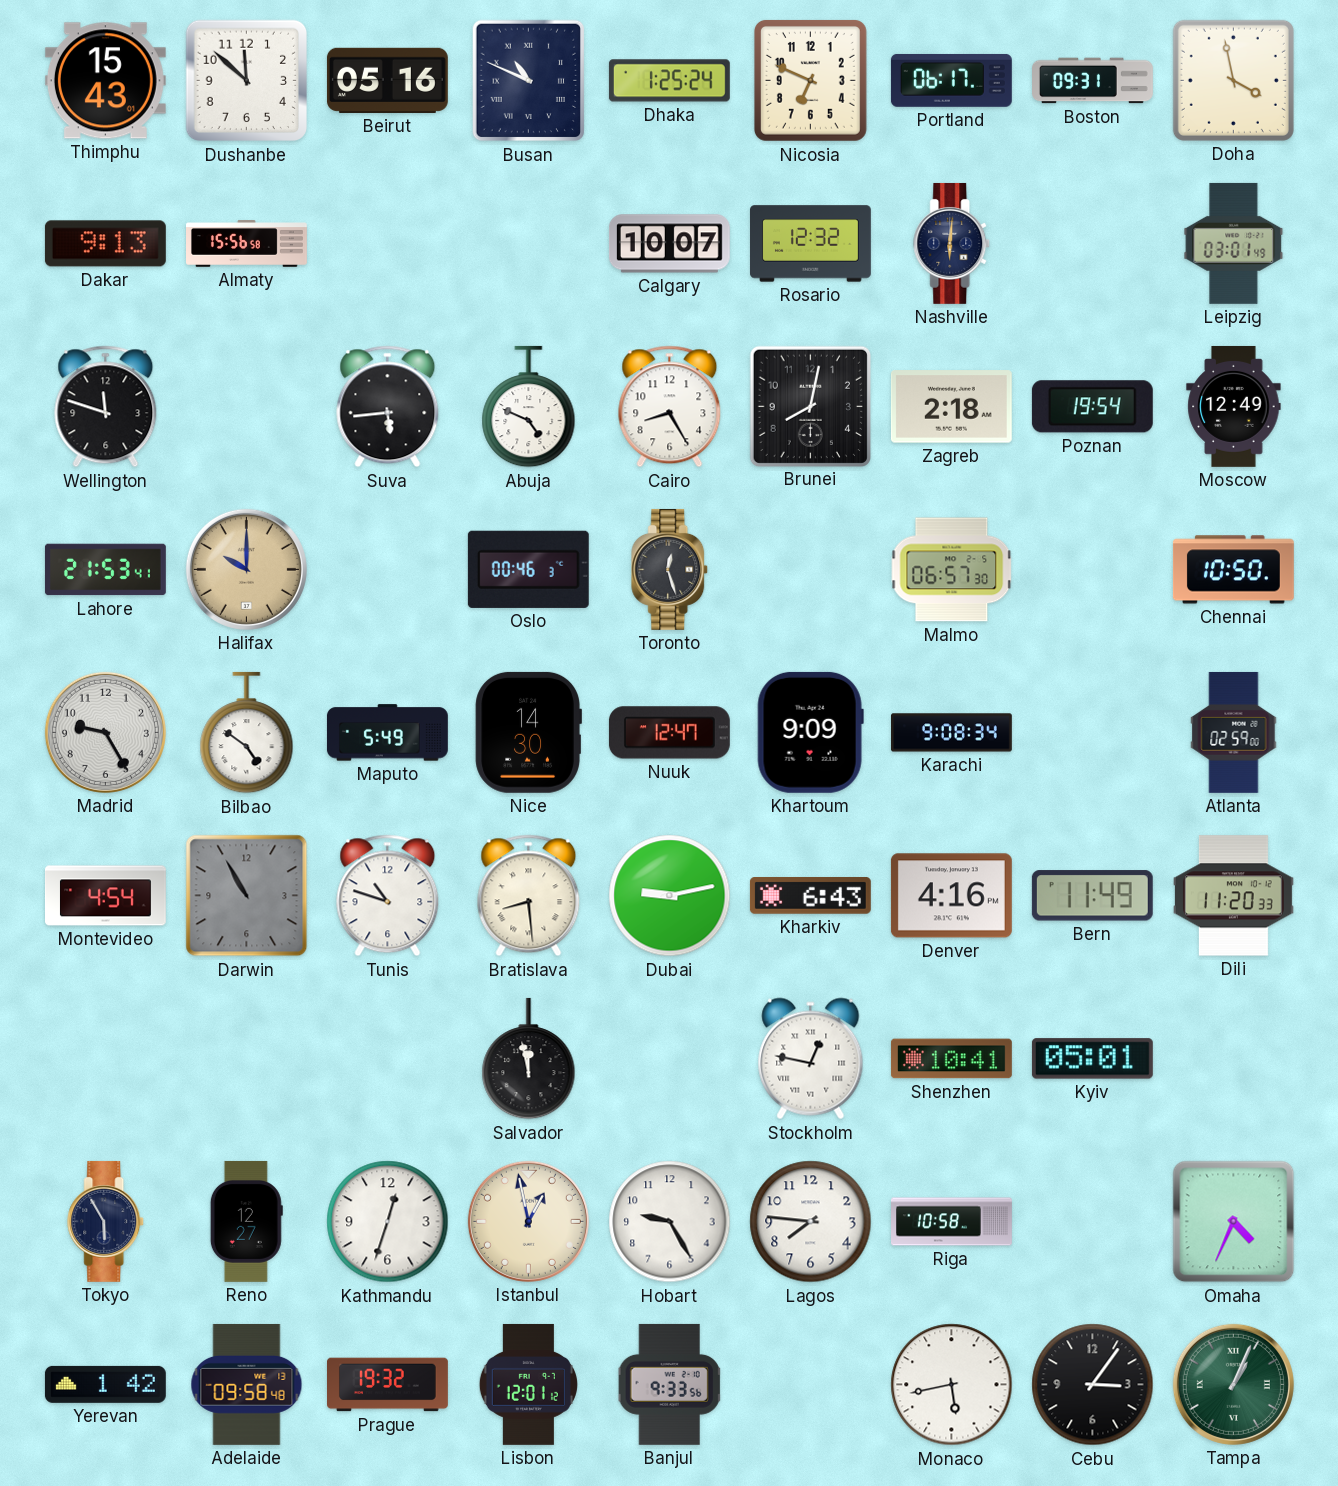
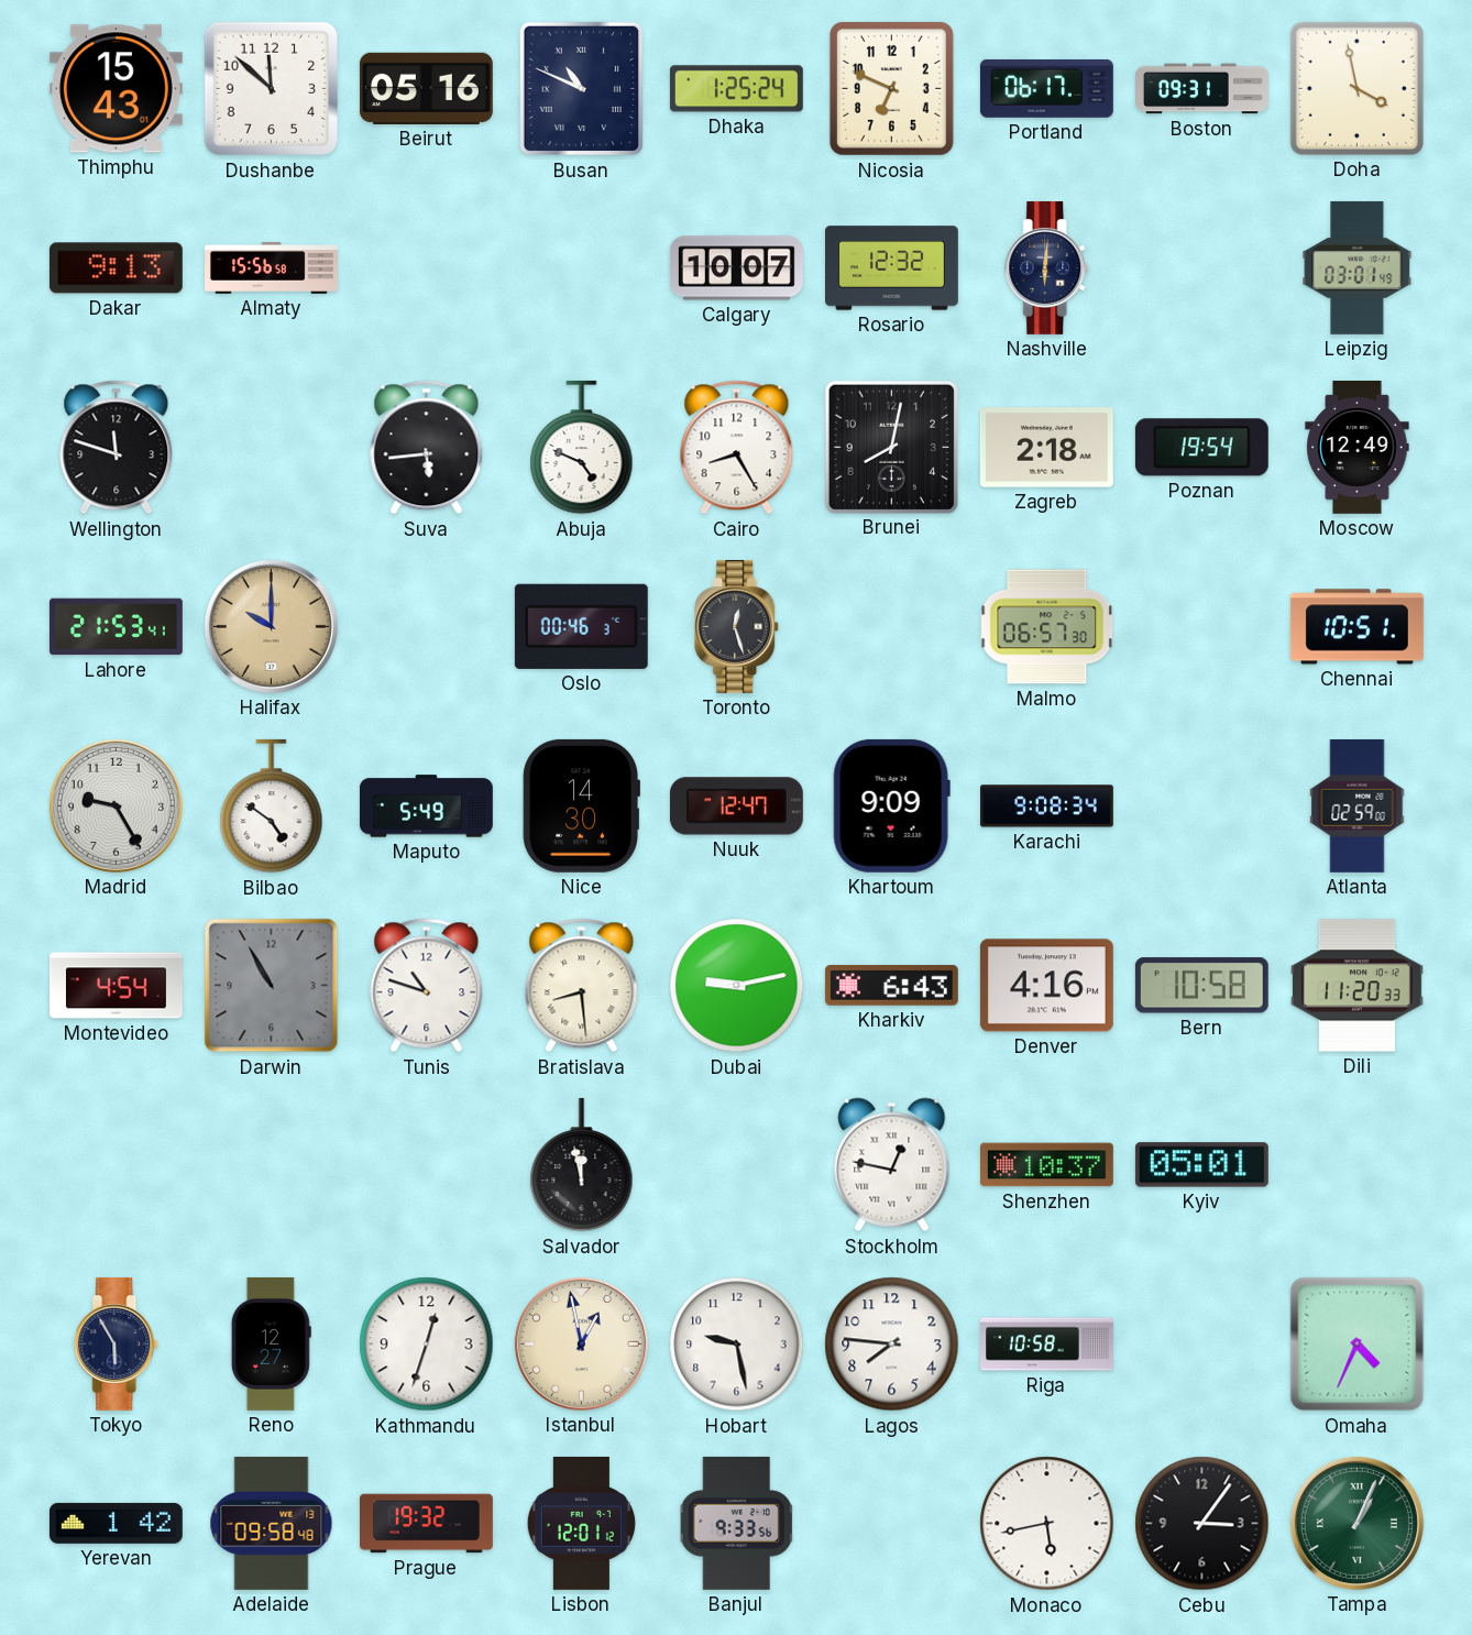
Chennai: 10:50 -> 10:51
Bern: 11:49 -> 10:58
Shenzhen: 10:41 -> 10:37
Hobart: 9:25 -> 9:28
